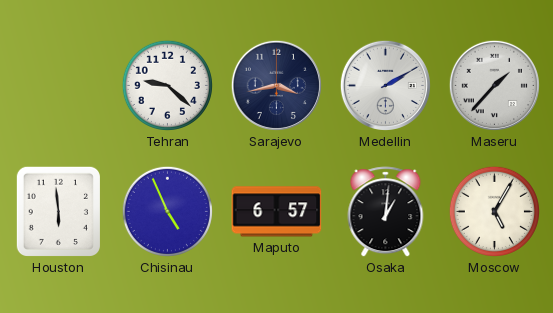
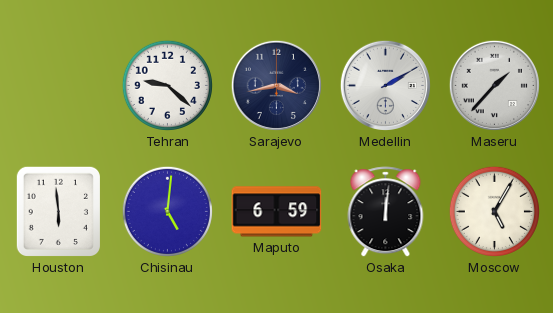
Chisinau: 4:56 -> 5:01
Maputo: 6:57 -> 6:59
Osaka: 1:01 -> 12:01
